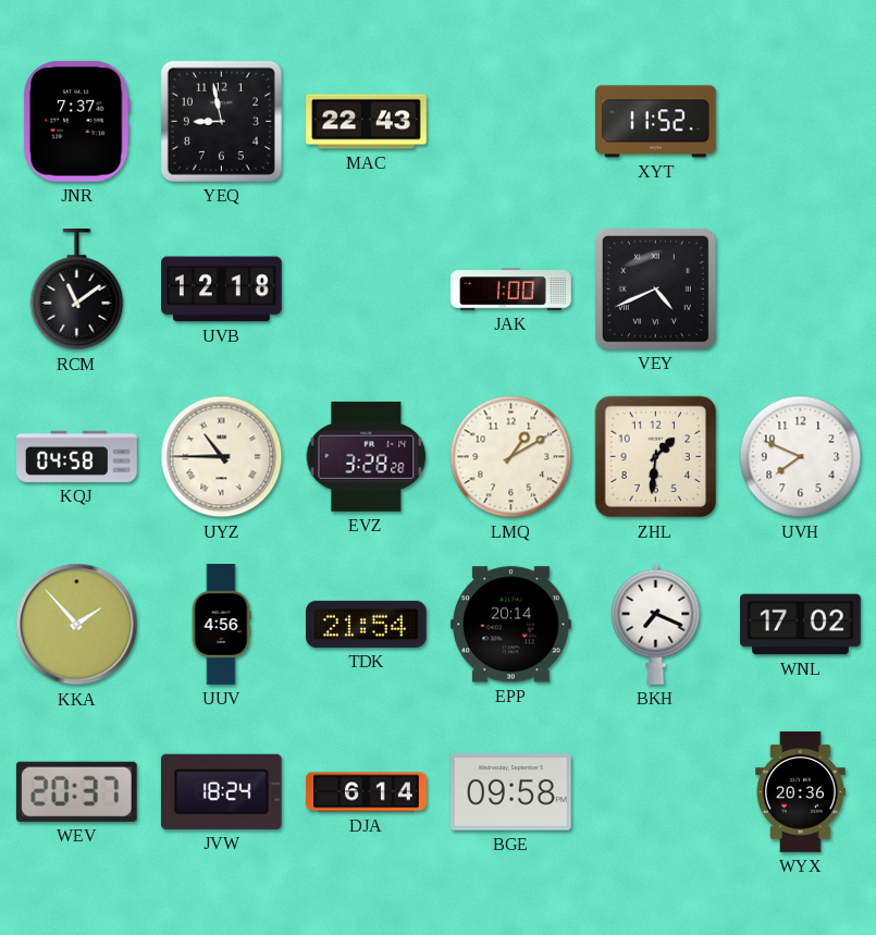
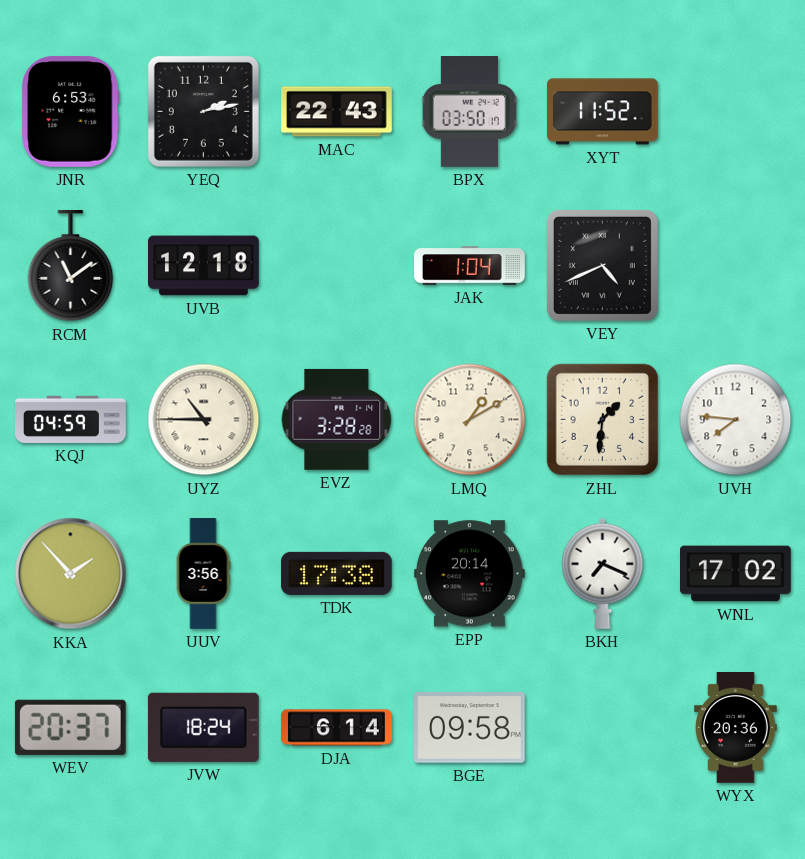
JNR: 7:37 -> 6:53
YEQ: 8:58 -> 2:13
BPX: none -> 03:50
JAK: 1:00 -> 1:04
KQJ: 04:58 -> 04:59
UVH: 7:49 -> 7:46
UUV: 4:56 -> 3:56
TDK: 21:54 -> 17:38
